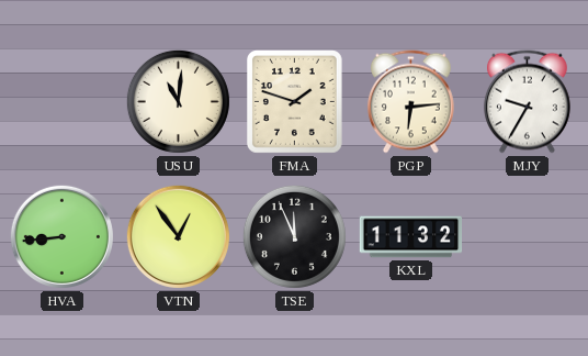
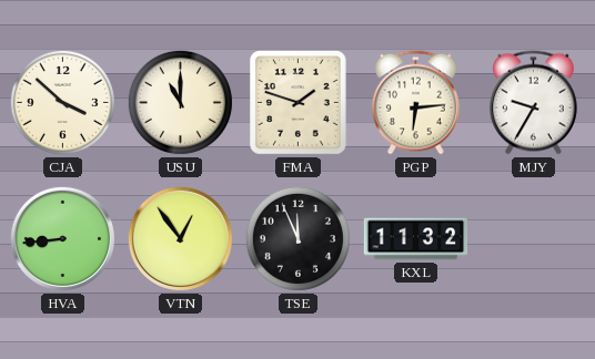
CJA: none -> 3:52
USU: 11:01 -> 11:00
